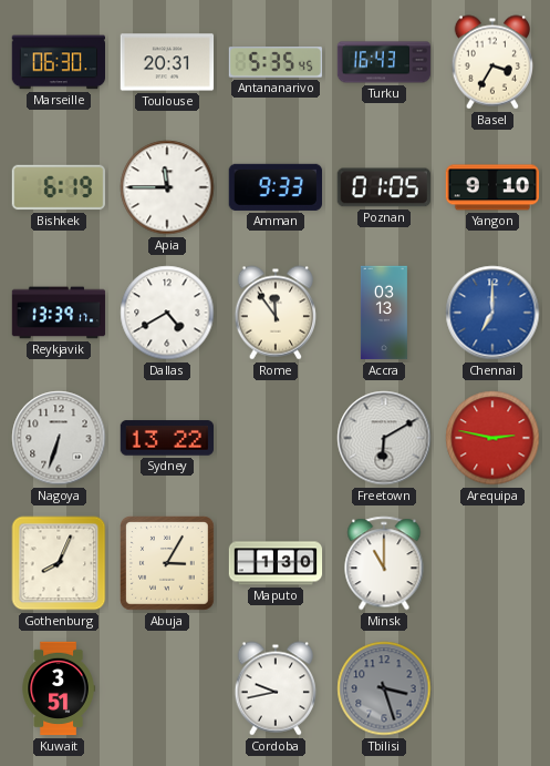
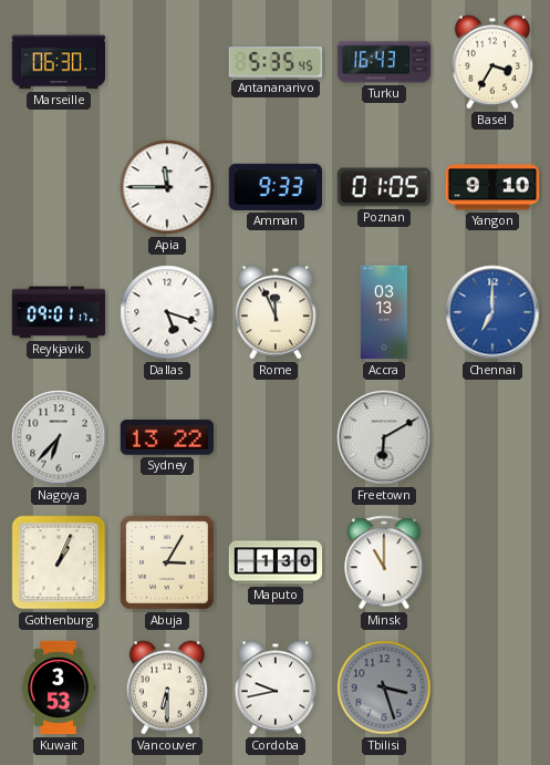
Toulouse: 20:31 -> none
Bishkek: 6:19 -> none
Reykjavik: 13:39 -> 09:01
Dallas: 4:40 -> 5:18
Rome: 11:54 -> 11:56
Nagoya: 6:33 -> 6:37
Arequipa: 2:47 -> none
Gothenburg: 8:04 -> 1:04
Kuwait: 3:51 -> 3:53
Vancouver: none -> 6:30
